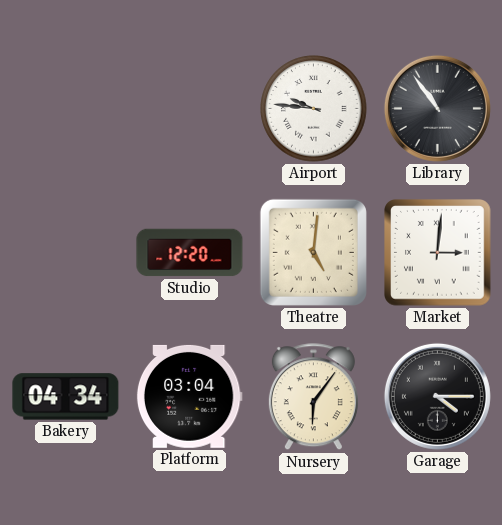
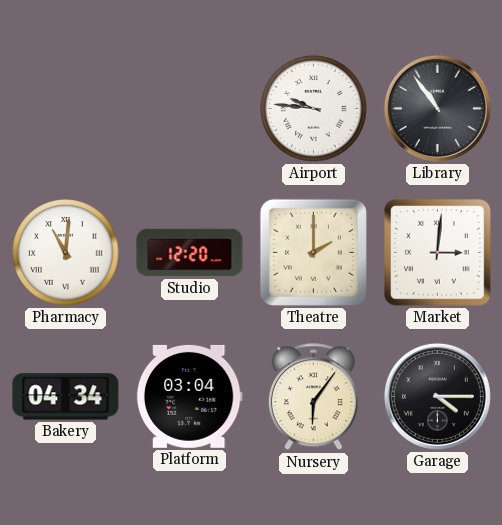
Pharmacy: none -> 11:01
Theatre: 5:01 -> 2:00
